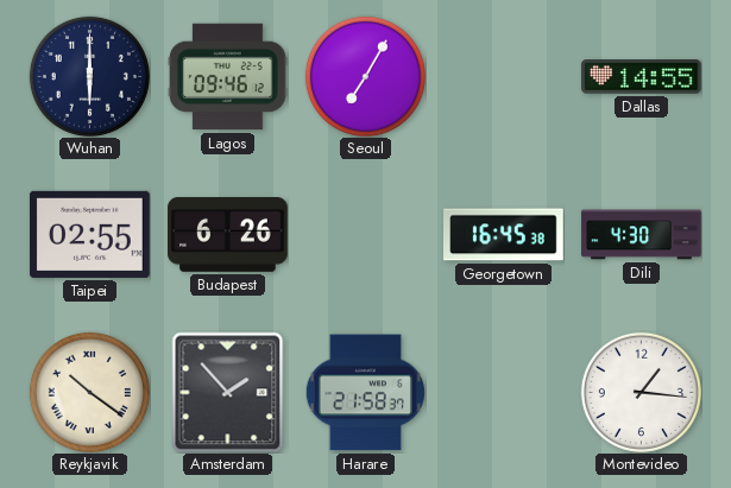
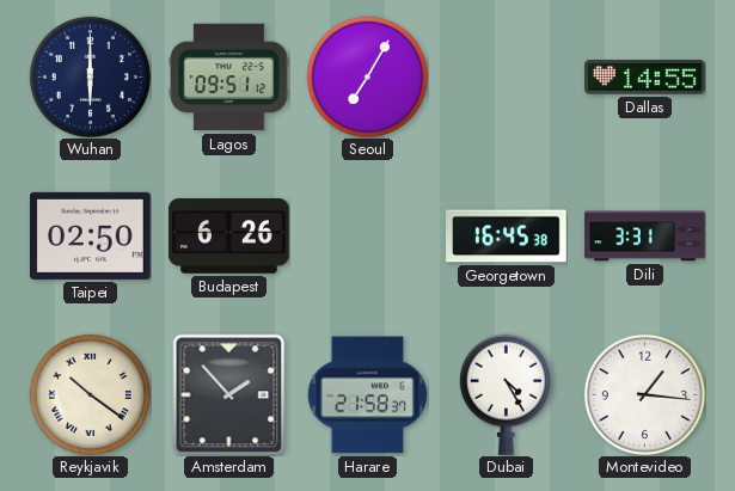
Lagos: 09:46 -> 09:51
Taipei: 02:55 -> 02:50
Dili: 4:30 -> 3:31
Dubai: none -> 4:25
